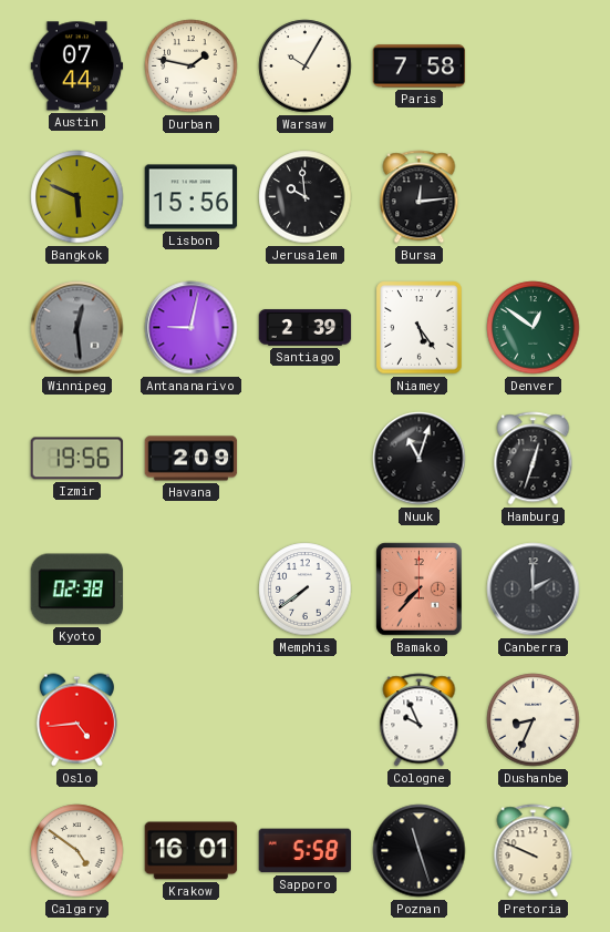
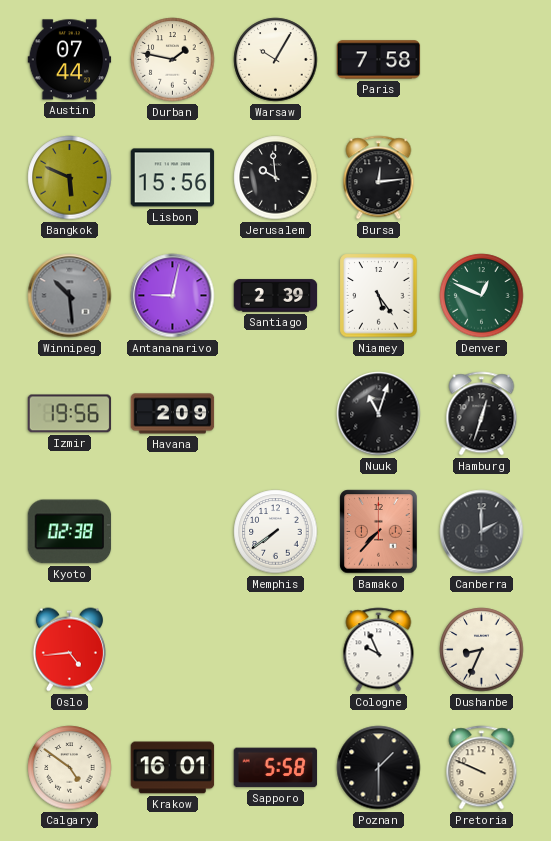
Winnipeg: 12:29 -> 10:29
Denver: 12:51 -> 12:49
Poznan: 11:27 -> 1:30
